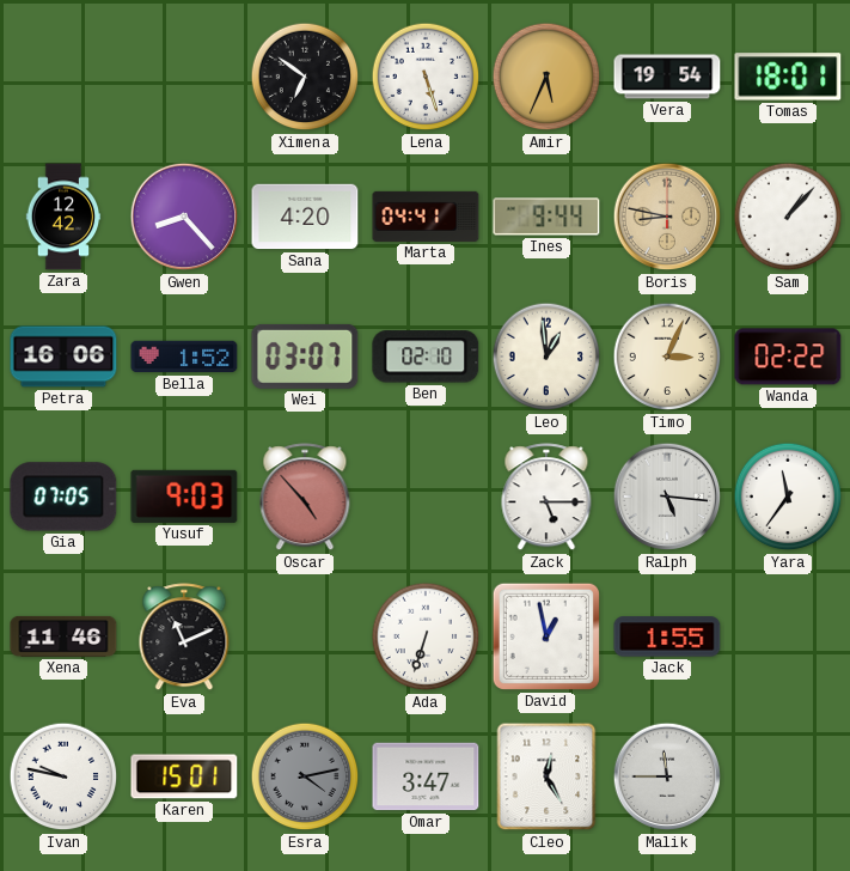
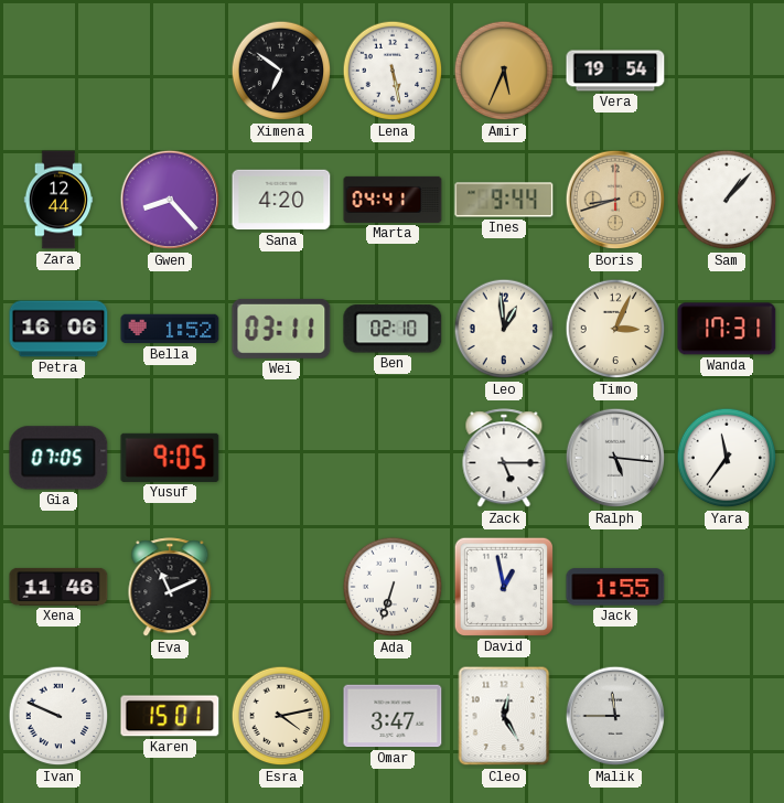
Lena: 5:27 -> 5:28
Tomas: 18:01 -> none
Zara: 12:42 -> 12:44
Boris: 8:47 -> 8:42
Wei: 03:07 -> 03:11
Wanda: 02:22 -> 17:31
Yusuf: 9:03 -> 9:05
Oscar: 4:53 -> none
Ivan: 9:47 -> 9:49
Esra dial: grey -> cream
